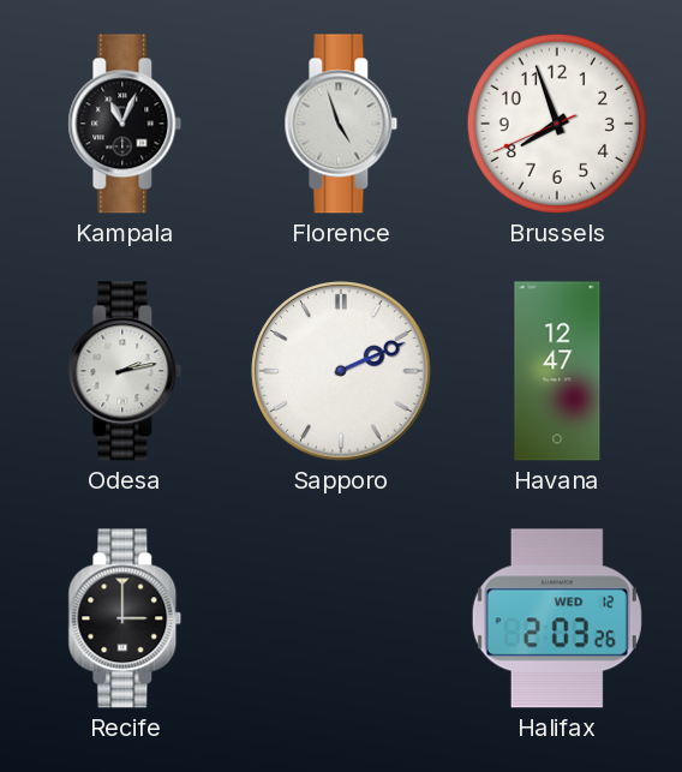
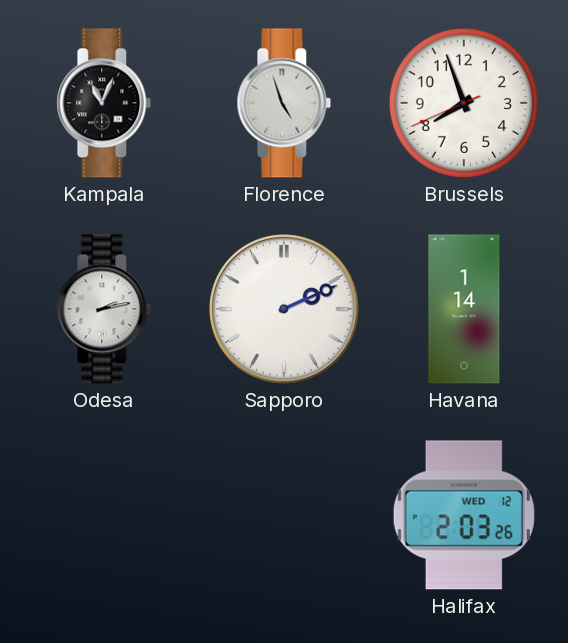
Havana: 12:47 -> 1:14
Recife: 3:00 -> none
